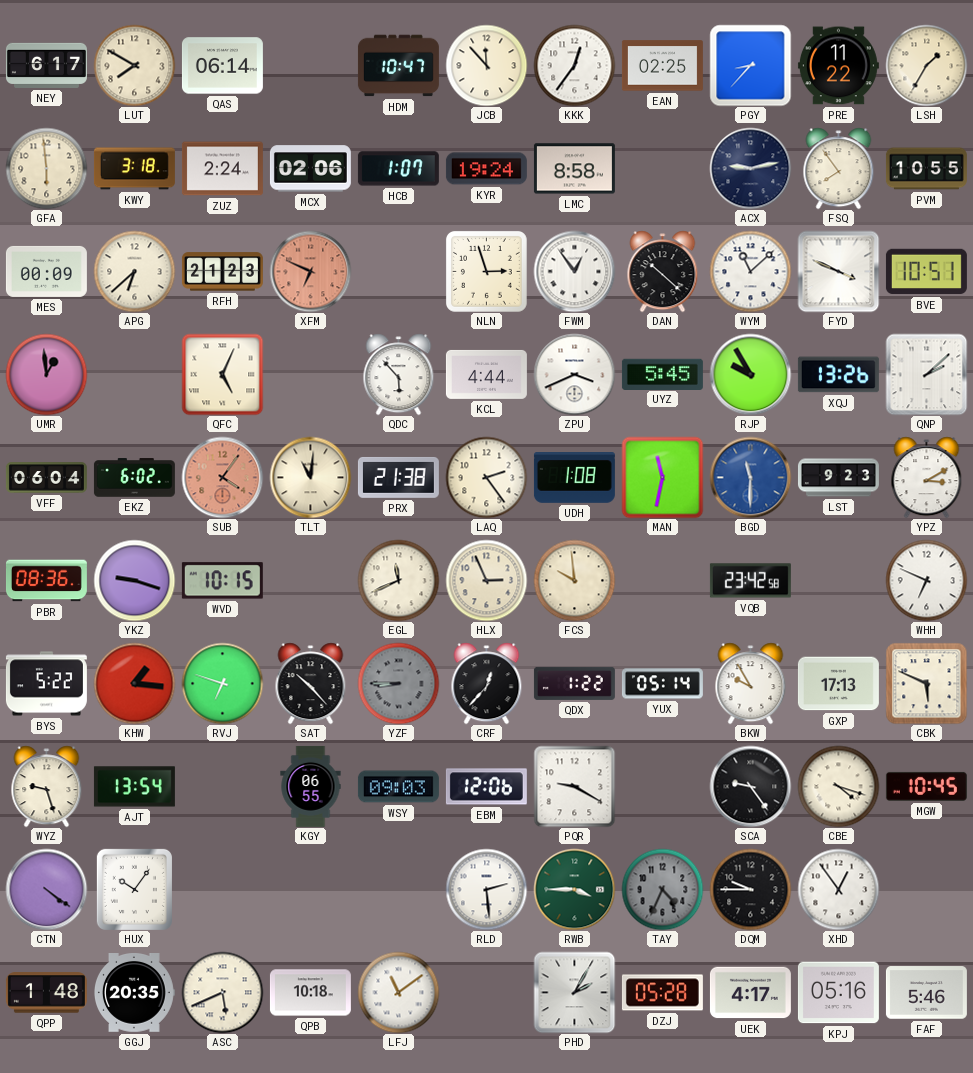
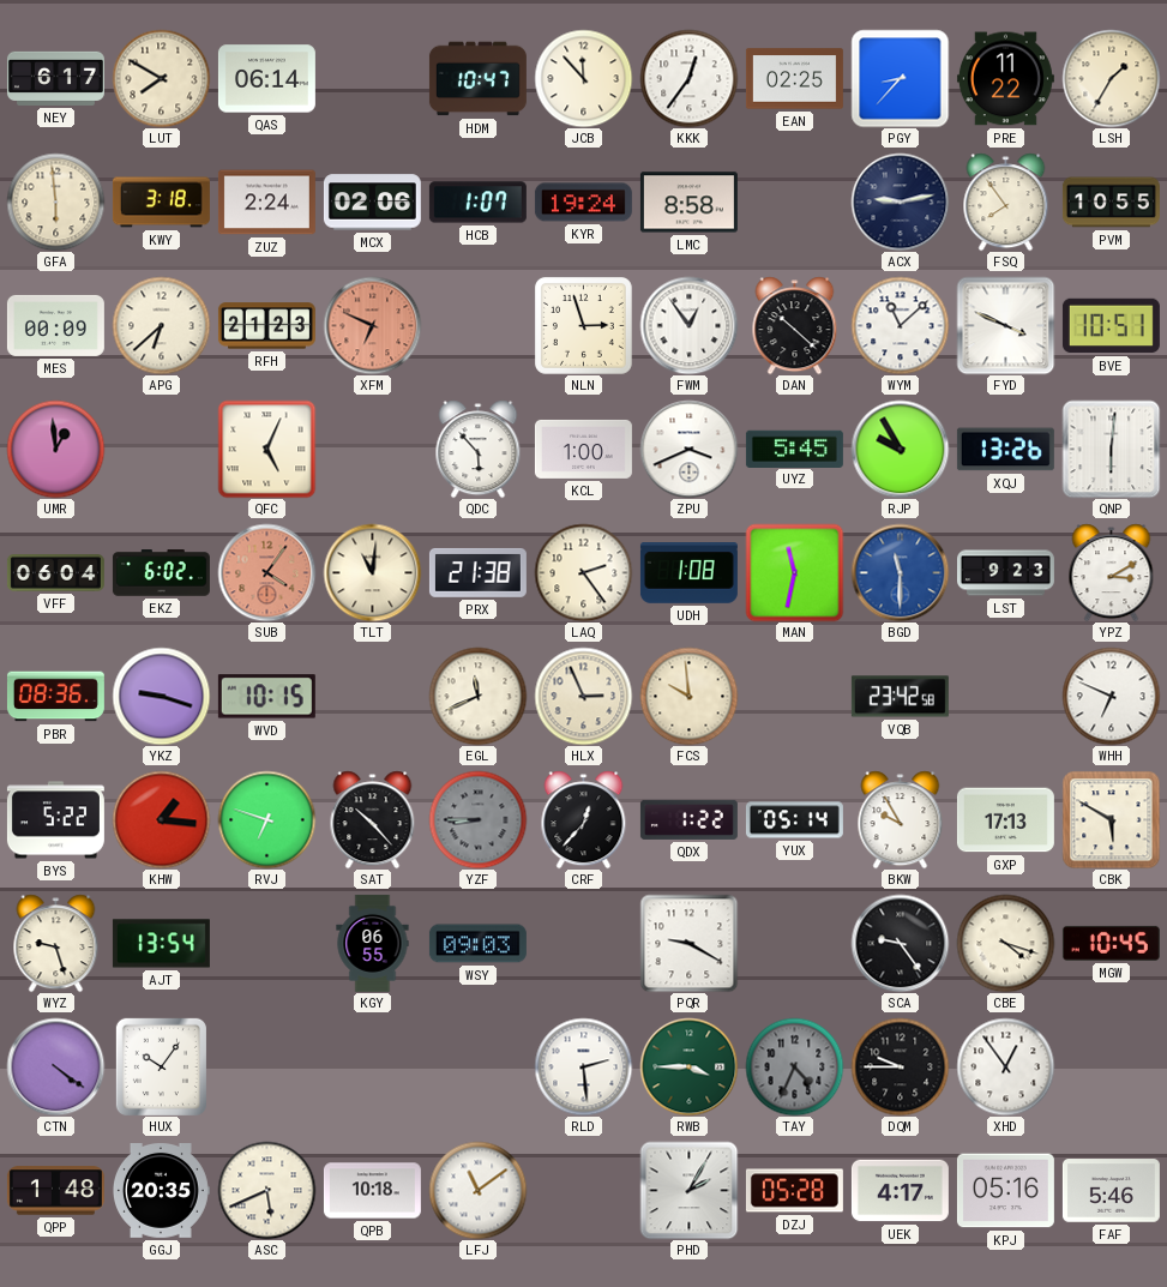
KCL: 4:44 -> 1:00
QNP: 2:08 -> 6:01
CBK: 5:49 -> 5:50
EBM: 12:06 -> none
